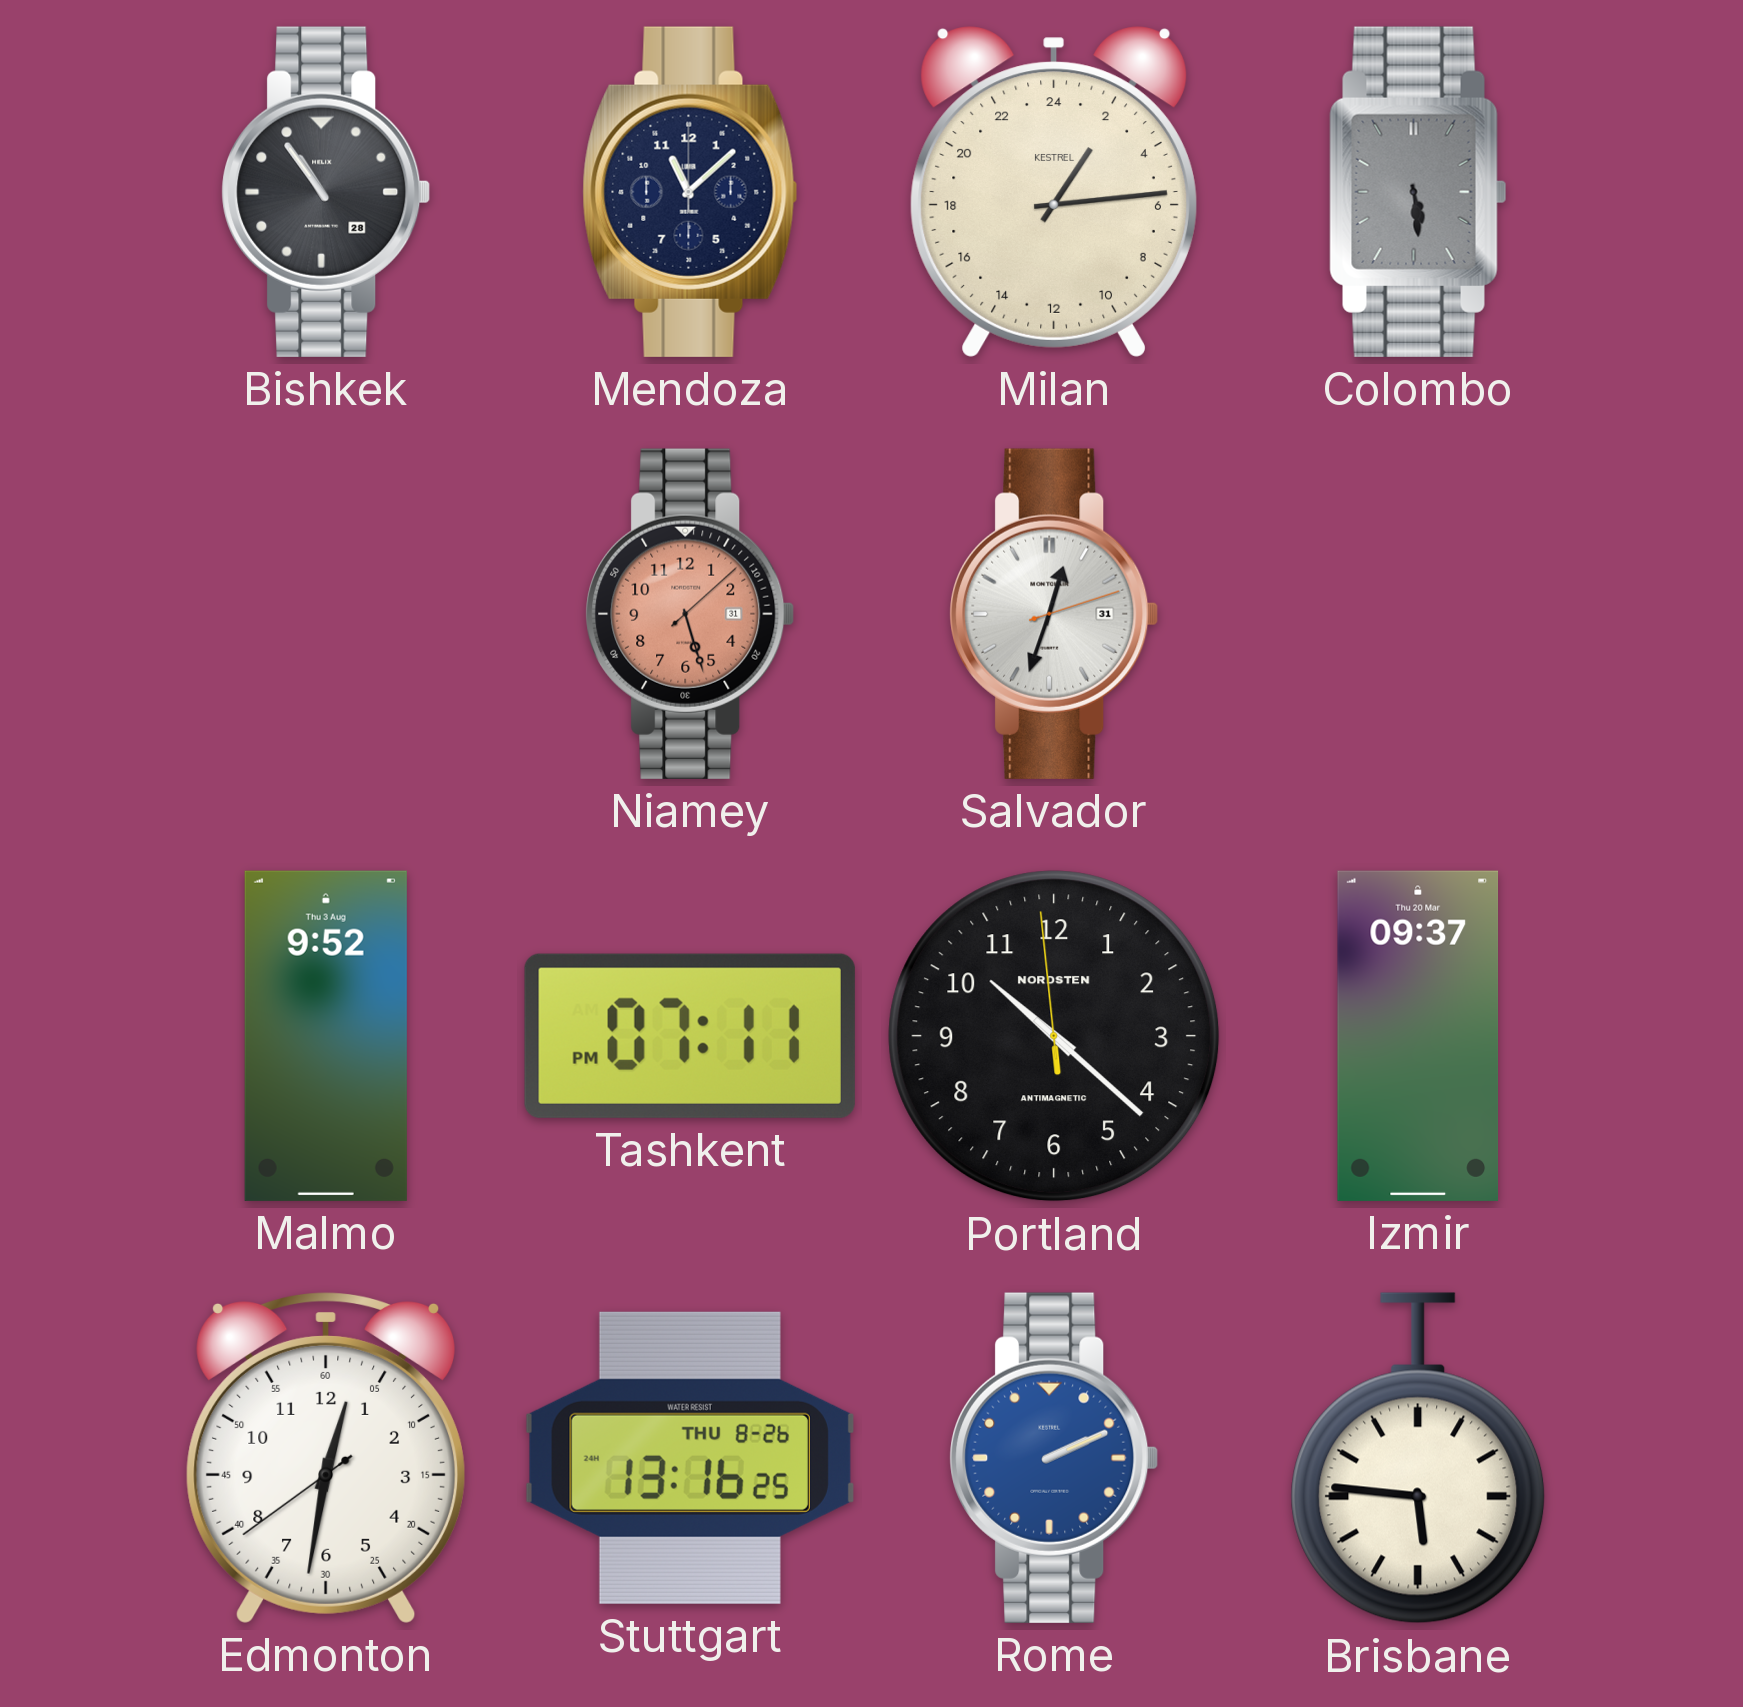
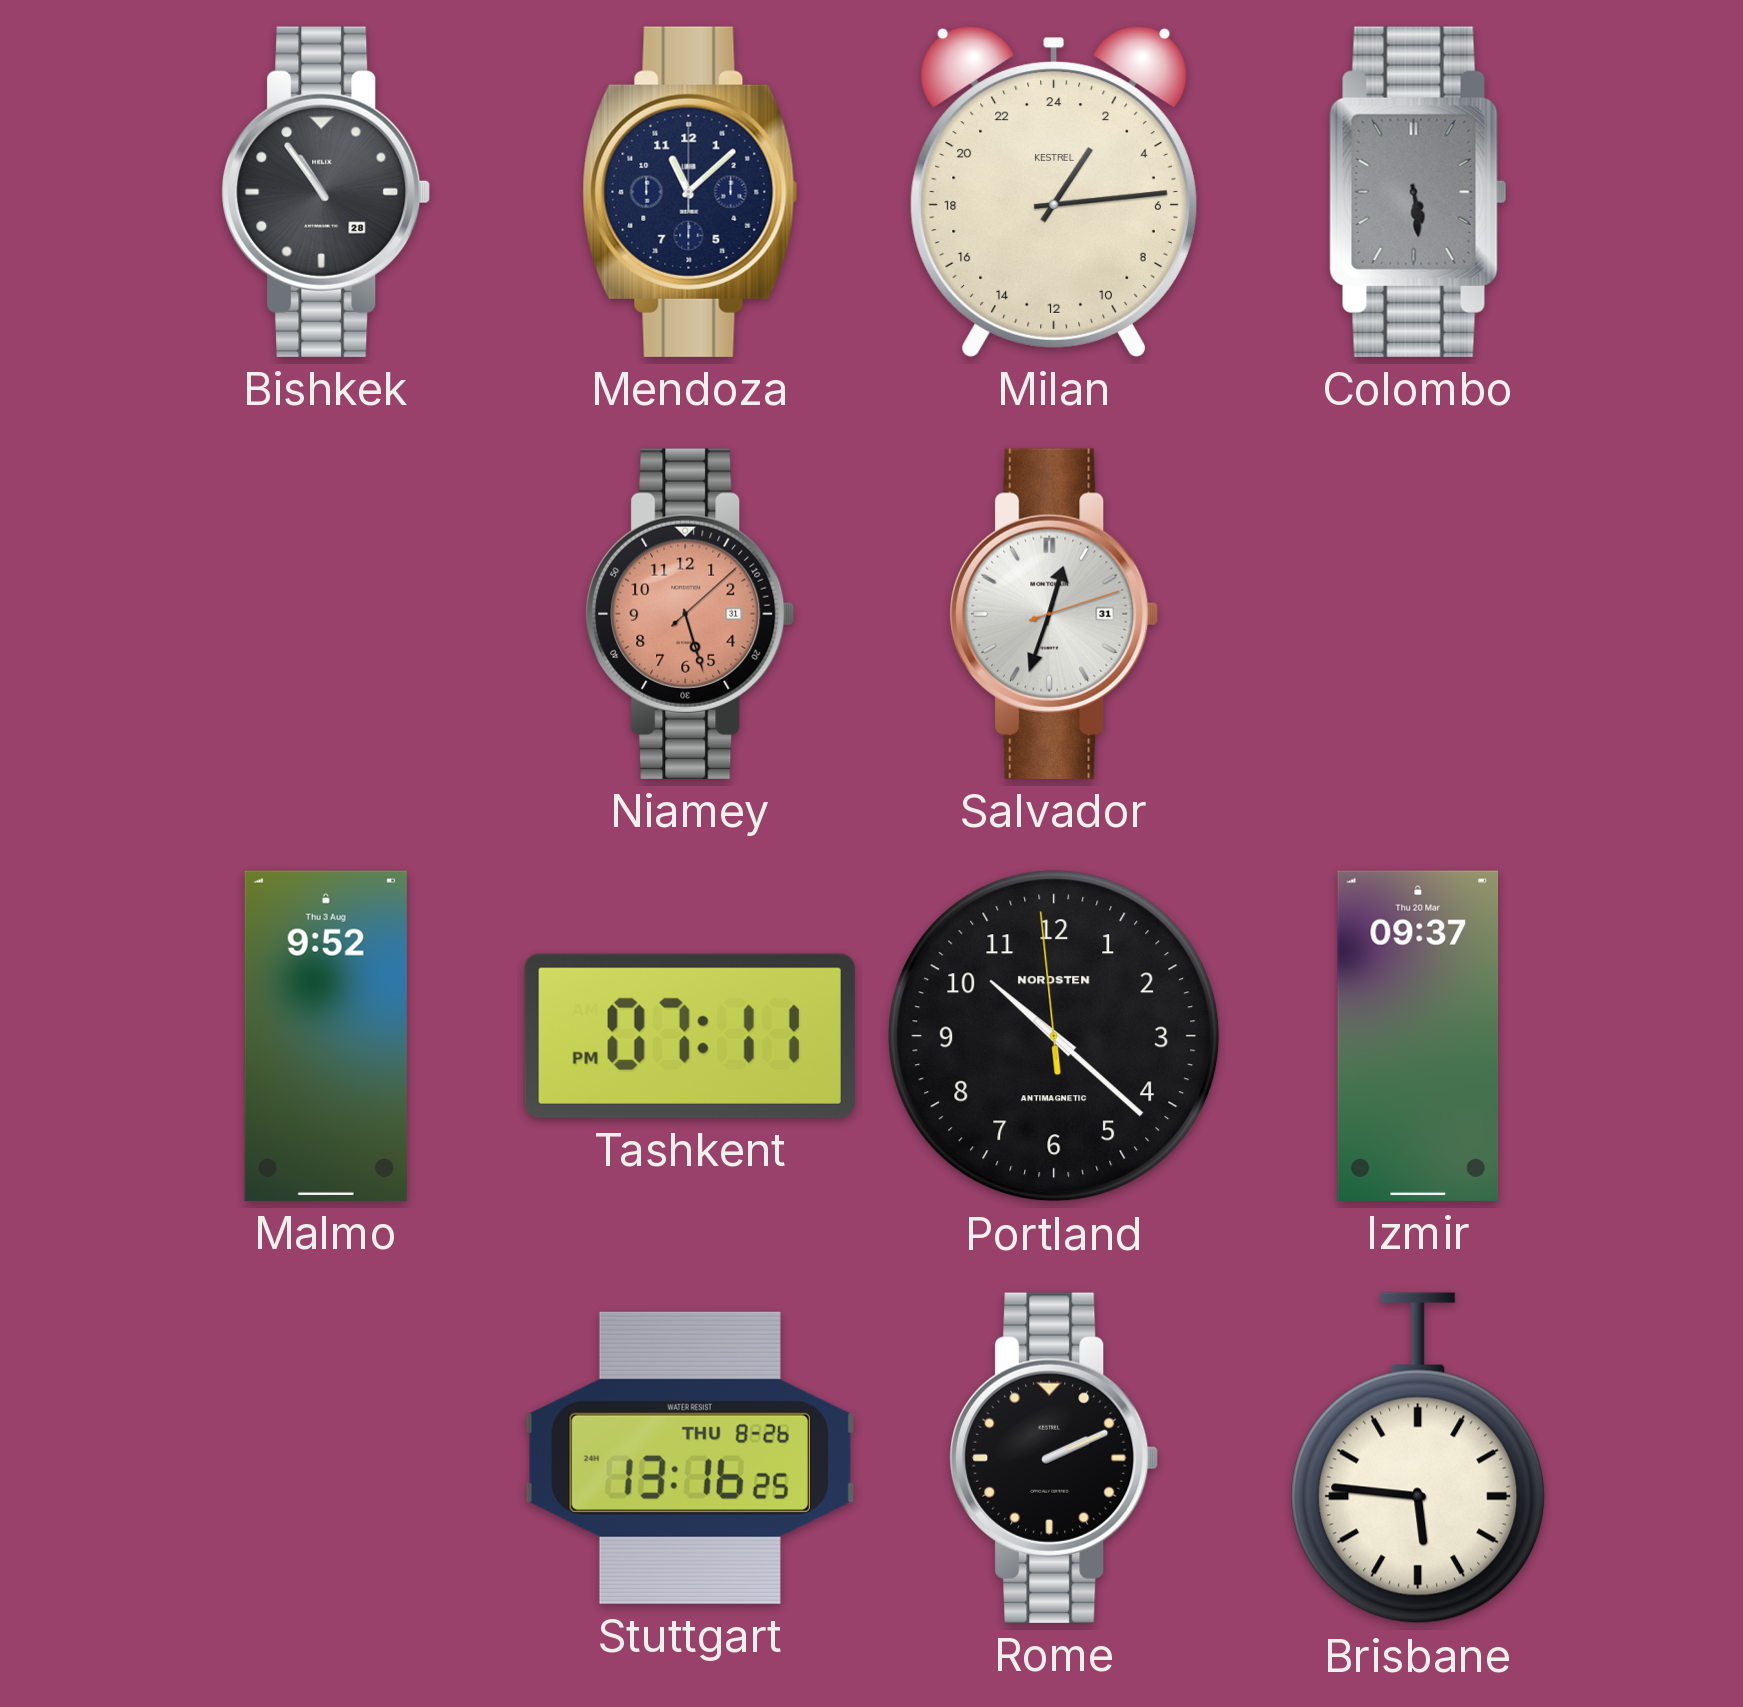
Edmonton: 12:31 -> none
Rome dial: blue -> black
